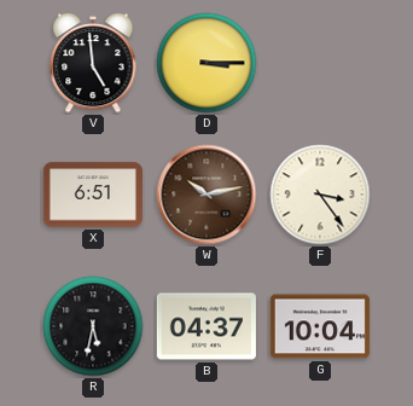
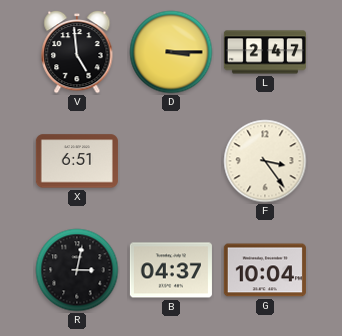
L: none -> 2:47
W: 10:13 -> none
R: 5:32 -> 3:02
